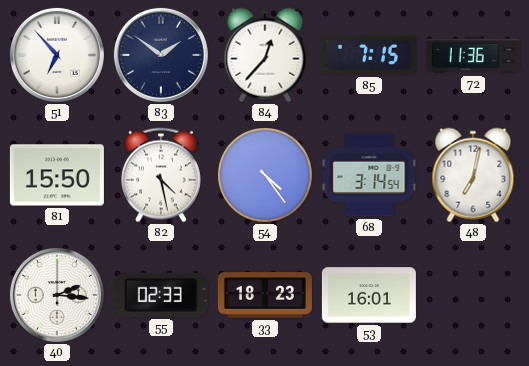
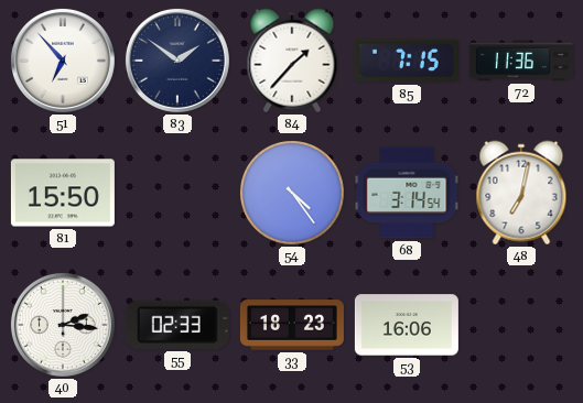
84: 12:37 -> 1:37
82: 4:28 -> none
53: 16:01 -> 16:06
